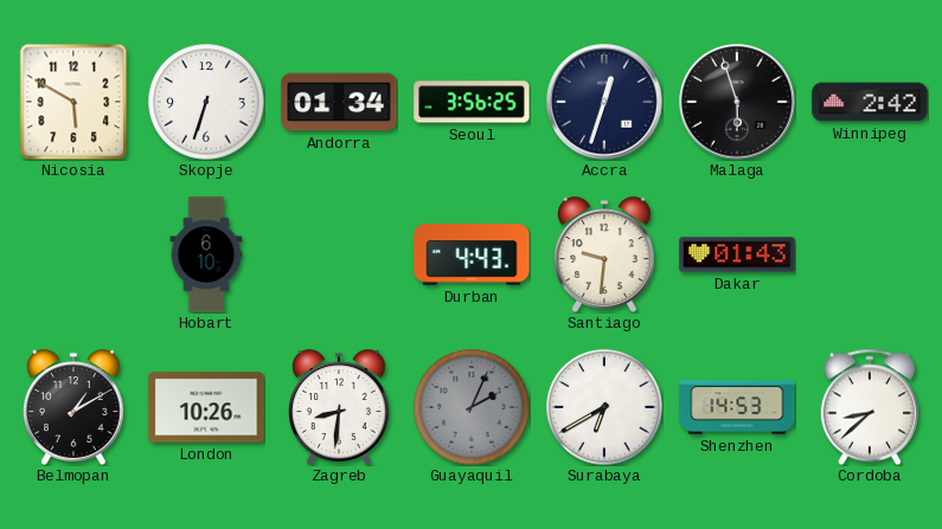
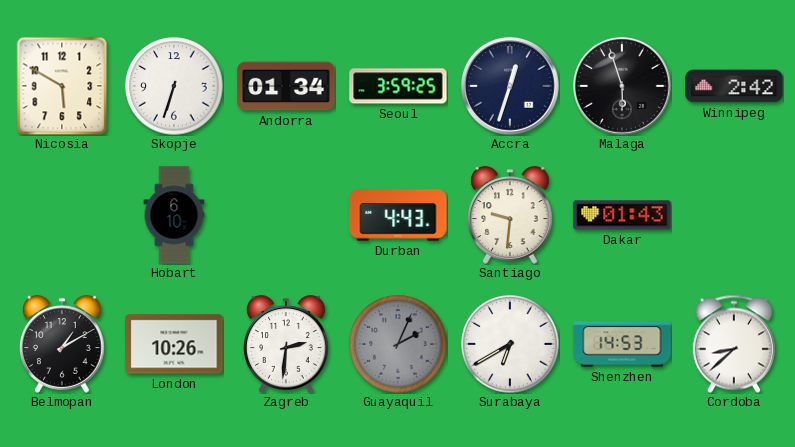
Seoul: 3:56 -> 3:59
Zagreb: 8:31 -> 2:31
